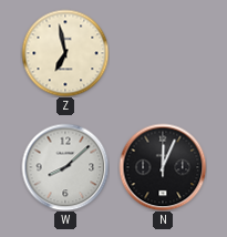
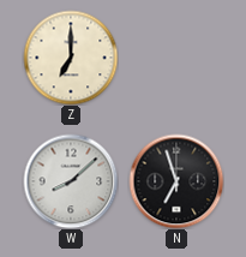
Z: 6:58 -> 7:00
N: 12:04 -> 6:57
